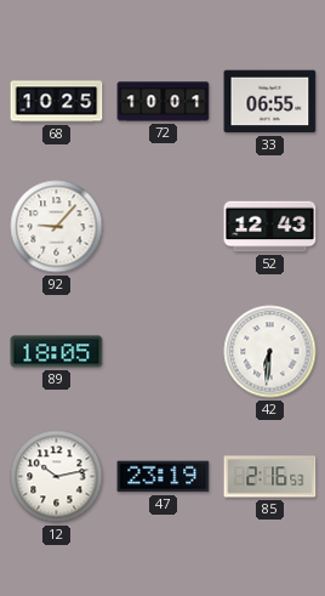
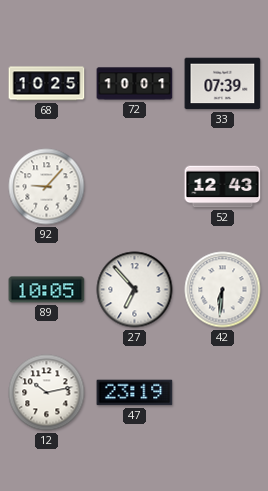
33: 06:55 -> 07:39
89: 18:05 -> 10:05
27: none -> 6:53
85: 2:16 -> none
